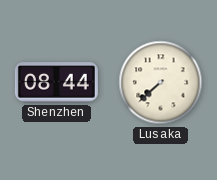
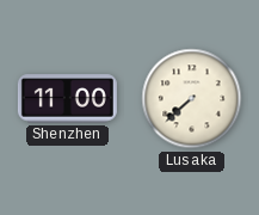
Shenzhen: 08:44 -> 11:00
